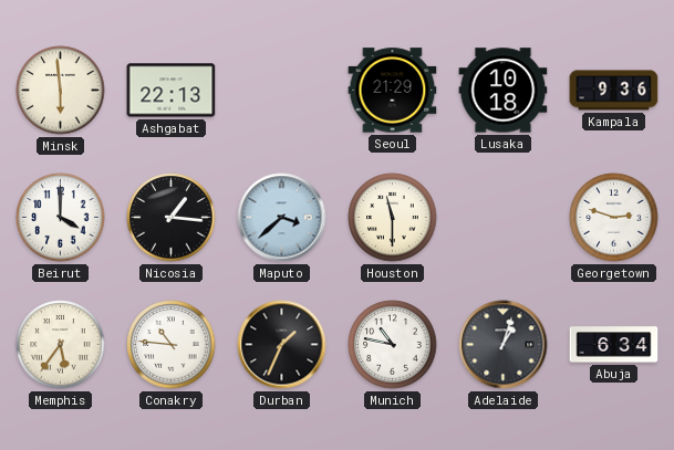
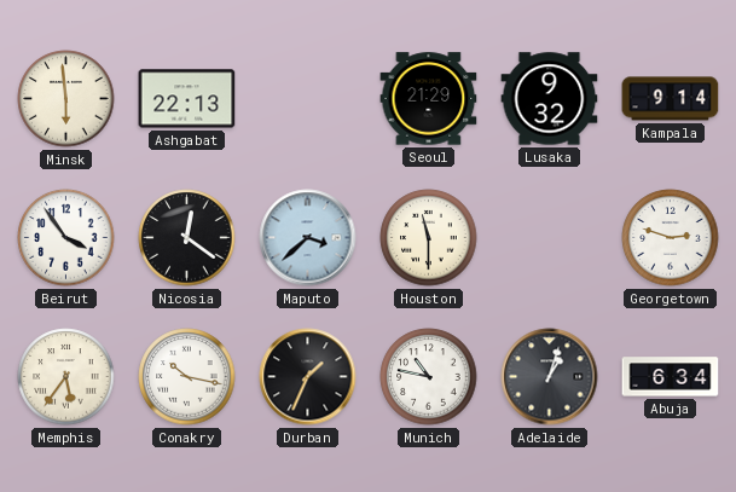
Lusaka: 10:18 -> 9:32
Kampala: 9:36 -> 9:14
Beirut: 4:00 -> 3:54
Nicosia: 1:16 -> 12:21
Conakry: 10:46 -> 10:17
